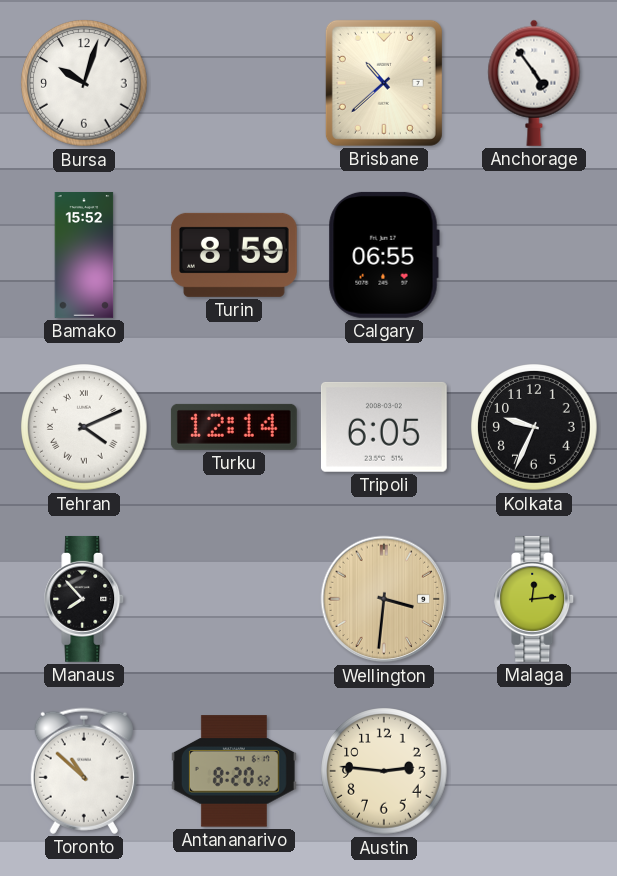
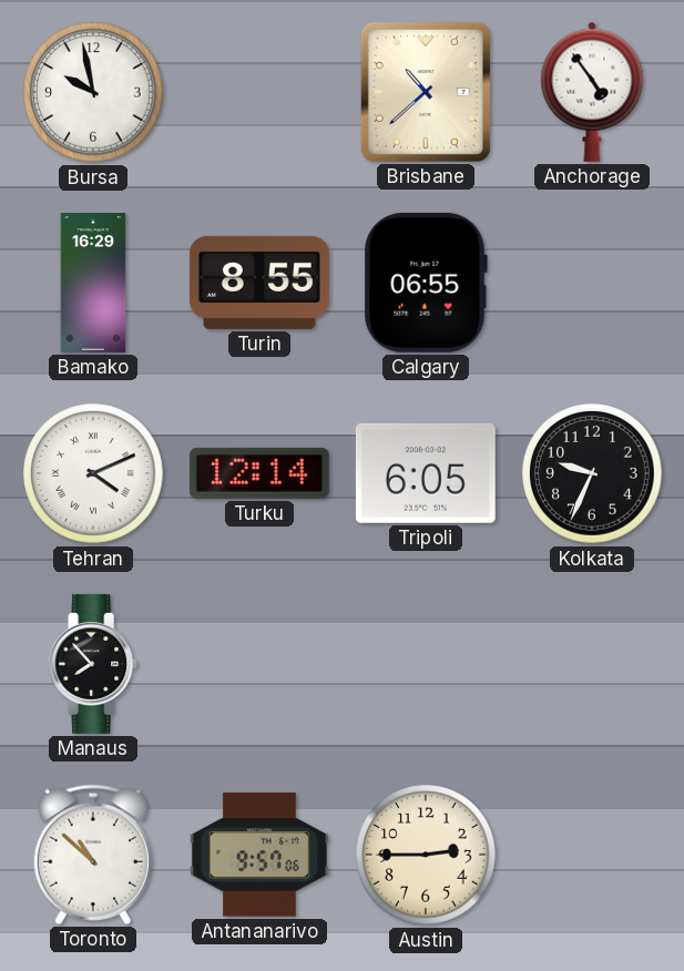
Bursa: 10:03 -> 9:58
Bamako: 15:52 -> 16:29
Turin: 8:59 -> 8:55
Wellington: 3:31 -> none
Malaga: 12:14 -> none
Antananarivo: 8:20 -> 9:57
Austin: 2:46 -> 2:45
